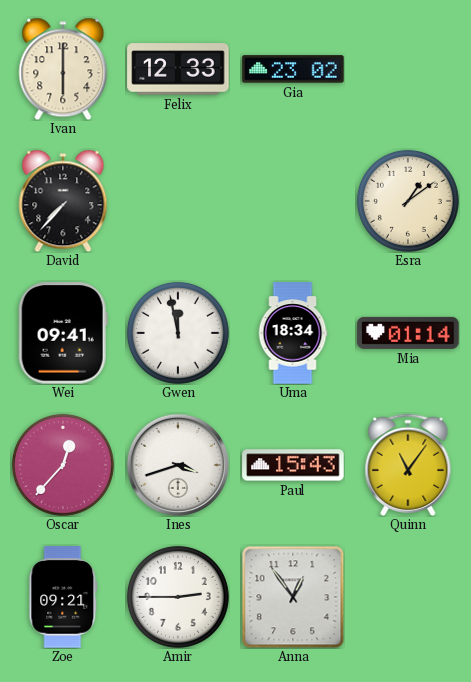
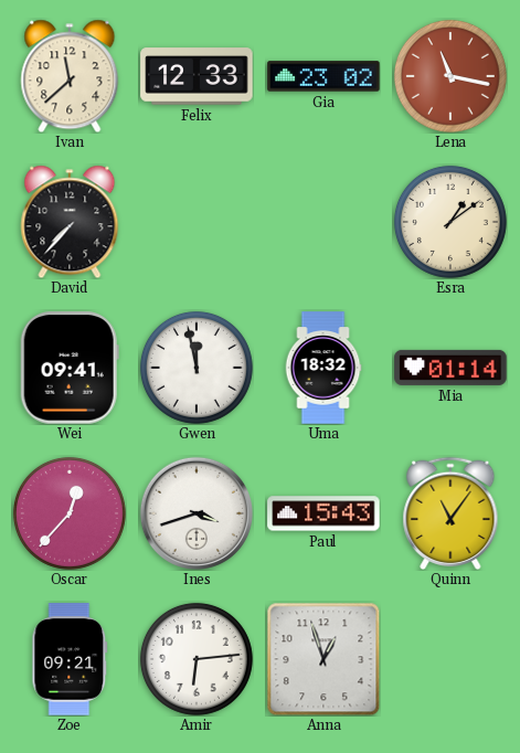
Ivan: 6:00 -> 11:38
Lena: none -> 11:17
Uma: 18:34 -> 18:32
Amir: 2:45 -> 6:14
Anna: 12:54 -> 12:57
